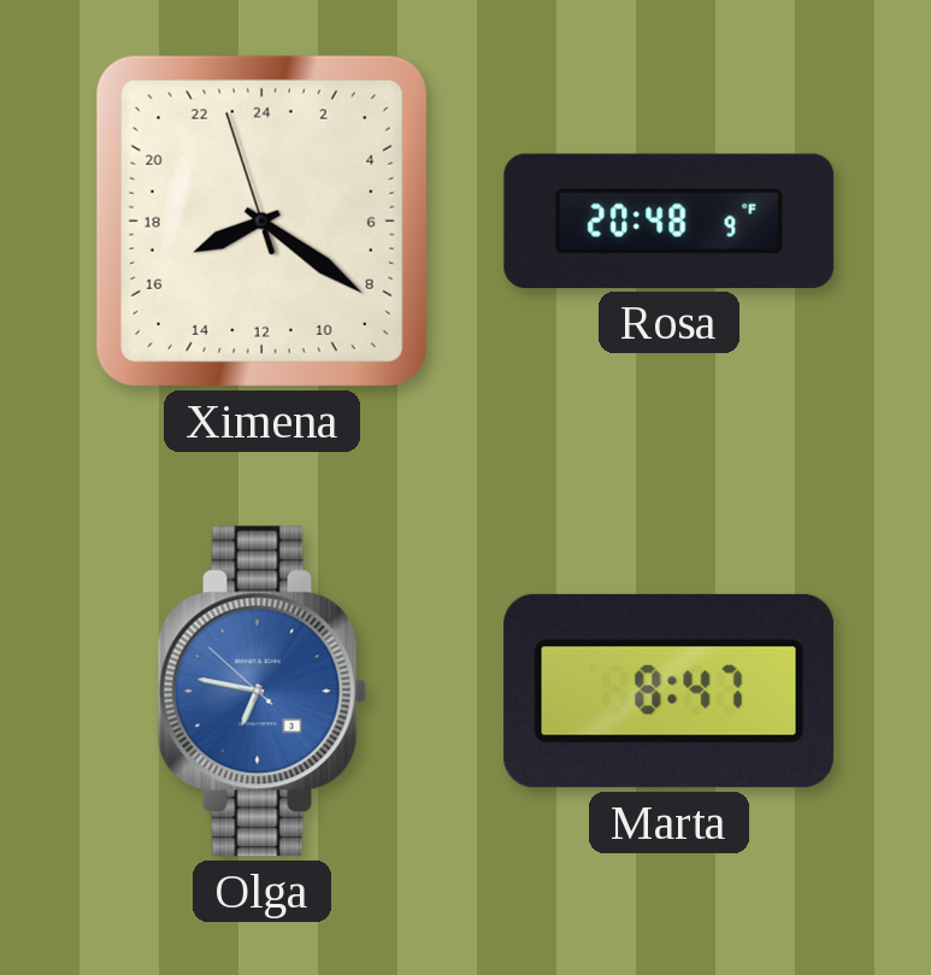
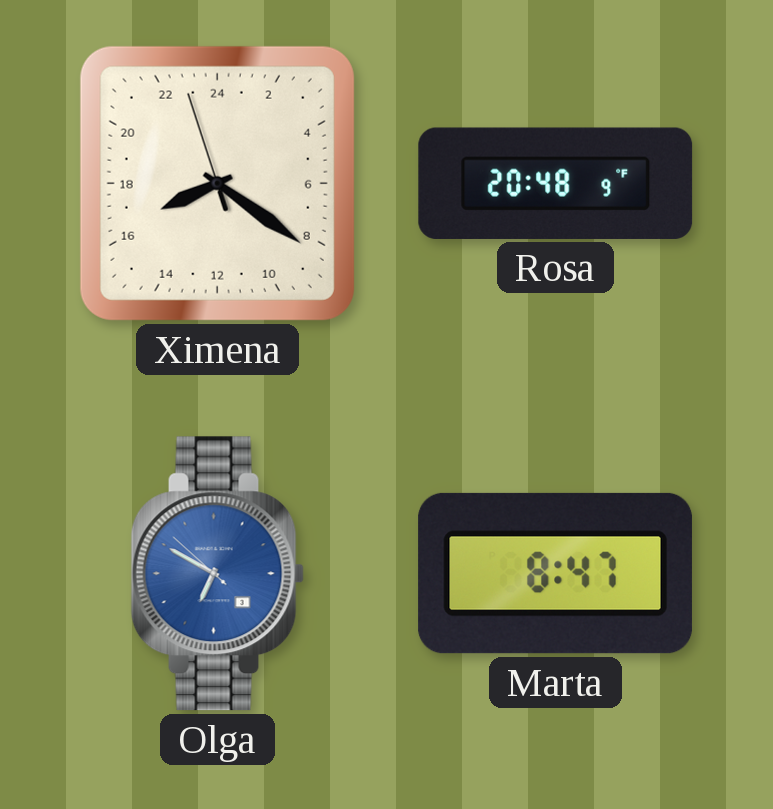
Olga: 6:46 -> 6:49
